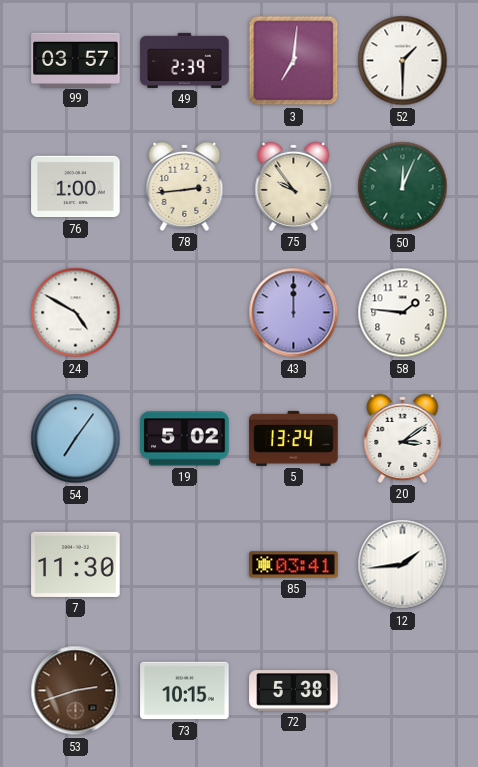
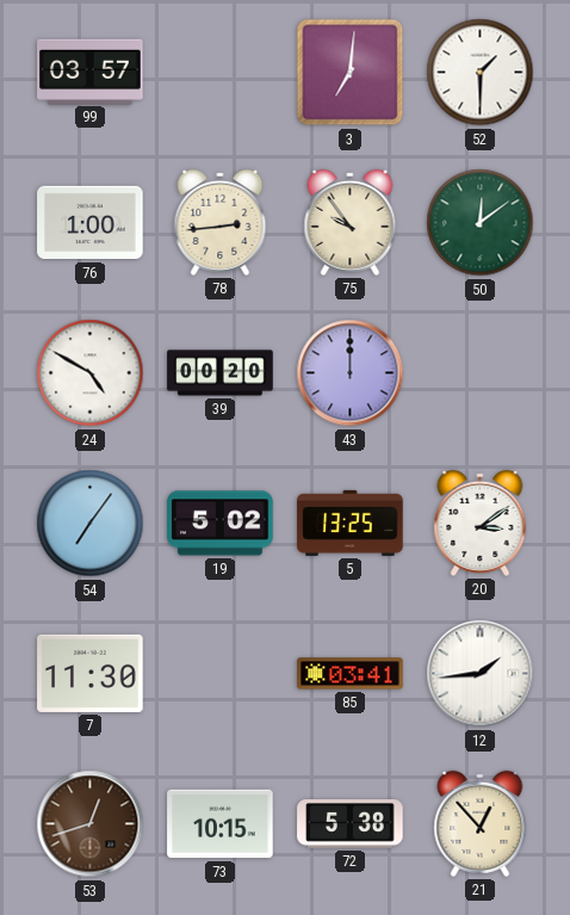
49: 2:39 -> none
50: 12:04 -> 12:09
39: none -> 00:20
58: 1:46 -> none
5: 13:24 -> 13:25
53: 2:42 -> 12:42
21: none -> 12:53
